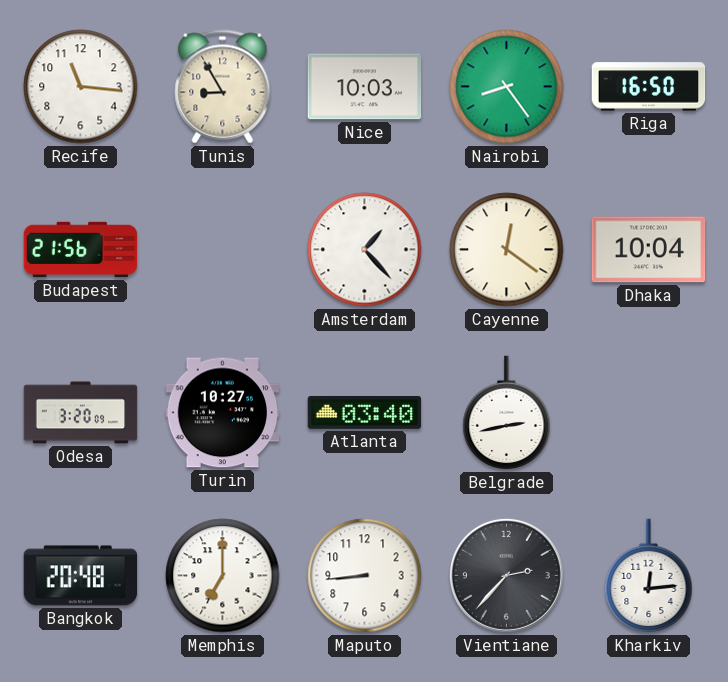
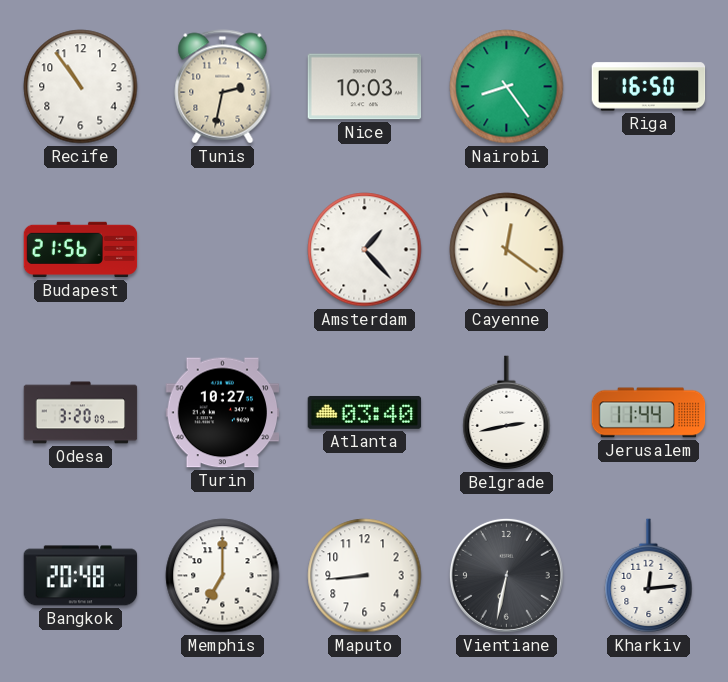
Recife: 11:16 -> 10:54
Tunis: 8:55 -> 2:32
Dhaka: 10:04 -> none
Jerusalem: none -> 11:44
Vientiane: 2:37 -> 6:32
